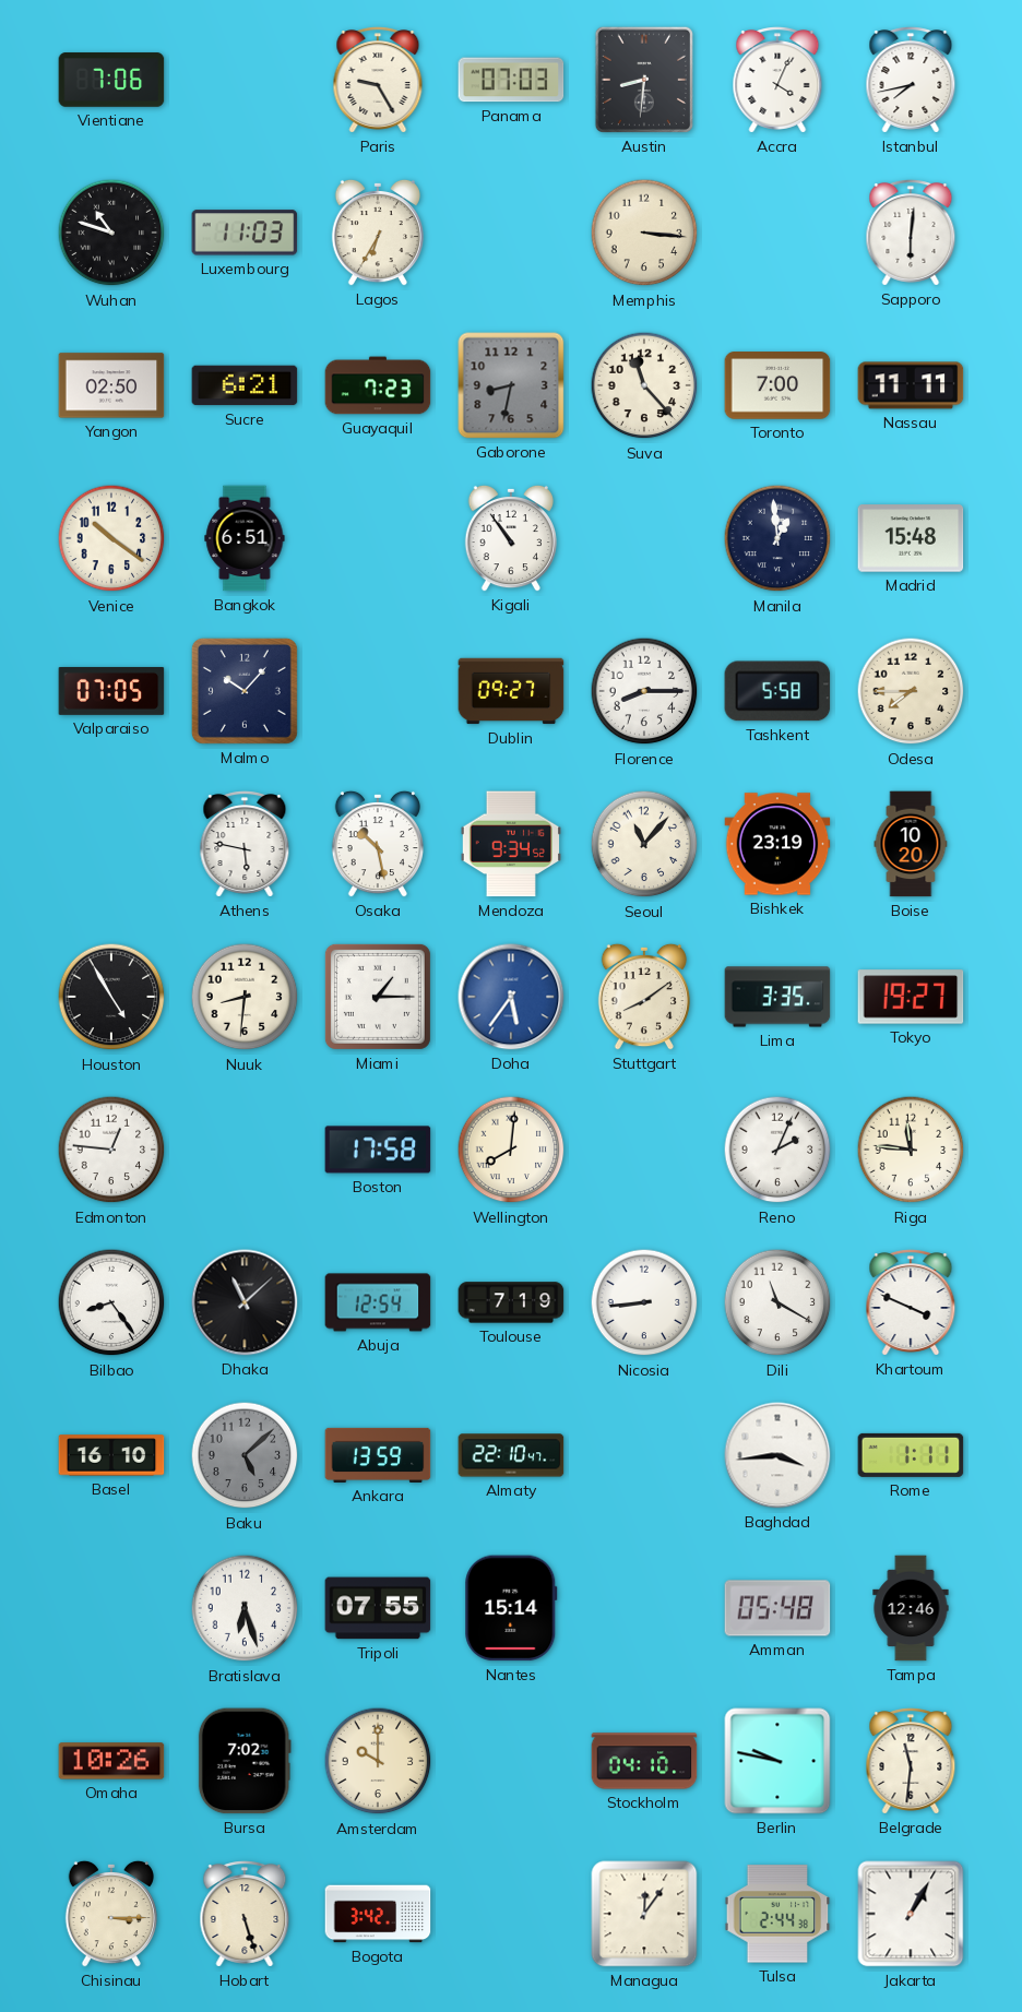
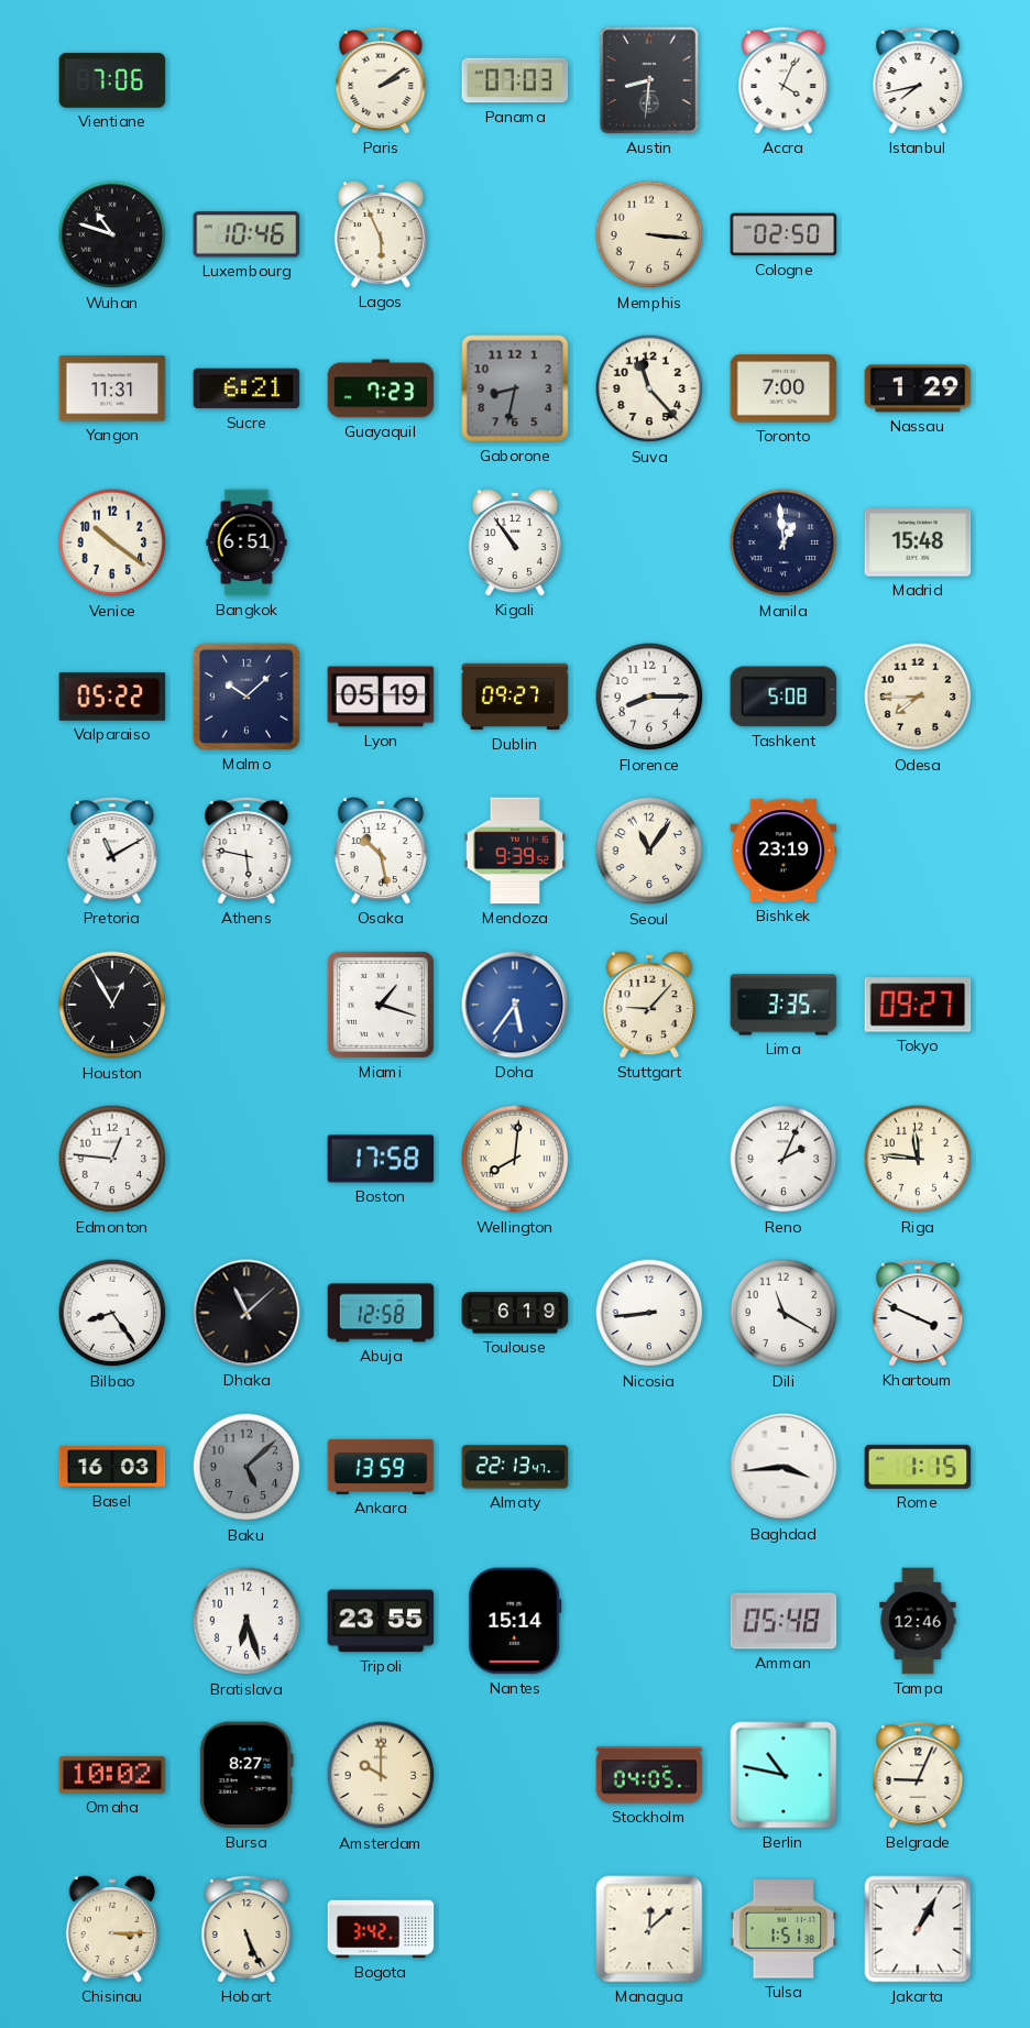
Paris: 9:25 -> 2:09
Luxembourg: 11:03 -> 10:46
Lagos: 6:35 -> 5:56
Cologne: none -> 02:50
Sapporo: 6:01 -> none
Yangon: 02:50 -> 11:31
Nassau: 11:11 -> 1:29
Valparaiso: 07:05 -> 05:22
Malmo: 10:07 -> 10:08
Lyon: none -> 05:19
Tashkent: 5:58 -> 5:08
Pretoria: none -> 11:10
Mendoza: 9:34 -> 9:39
Seoul: 11:07 -> 11:06
Boise: 10:20 -> none
Houston: 4:55 -> 12:55
Nuuk: 8:31 -> none
Miami: 1:15 -> 1:18
Stuttgart: 8:09 -> 9:07
Tokyo: 19:27 -> 09:27
Abuja: 12:54 -> 12:58
Toulouse: 7:19 -> 6:19
Basel: 16:10 -> 16:03
Almaty: 22:10 -> 22:13
Rome: 1:11 -> 1:15
Tripoli: 07:55 -> 23:55
Omaha: 10:26 -> 10:02
Bursa: 7:02 -> 8:27
Stockholm: 04:10 -> 04:05
Berlin: 9:47 -> 10:47
Belgrade: 11:31 -> 9:04
Hobart: 5:27 -> 5:26
Managua: 12:06 -> 12:08
Tulsa: 2:44 -> 1:51
